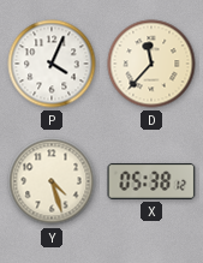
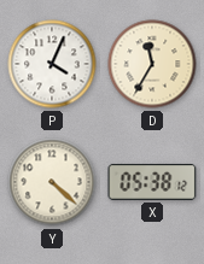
D: 11:37 -> 11:35
Y: 4:27 -> 4:22
